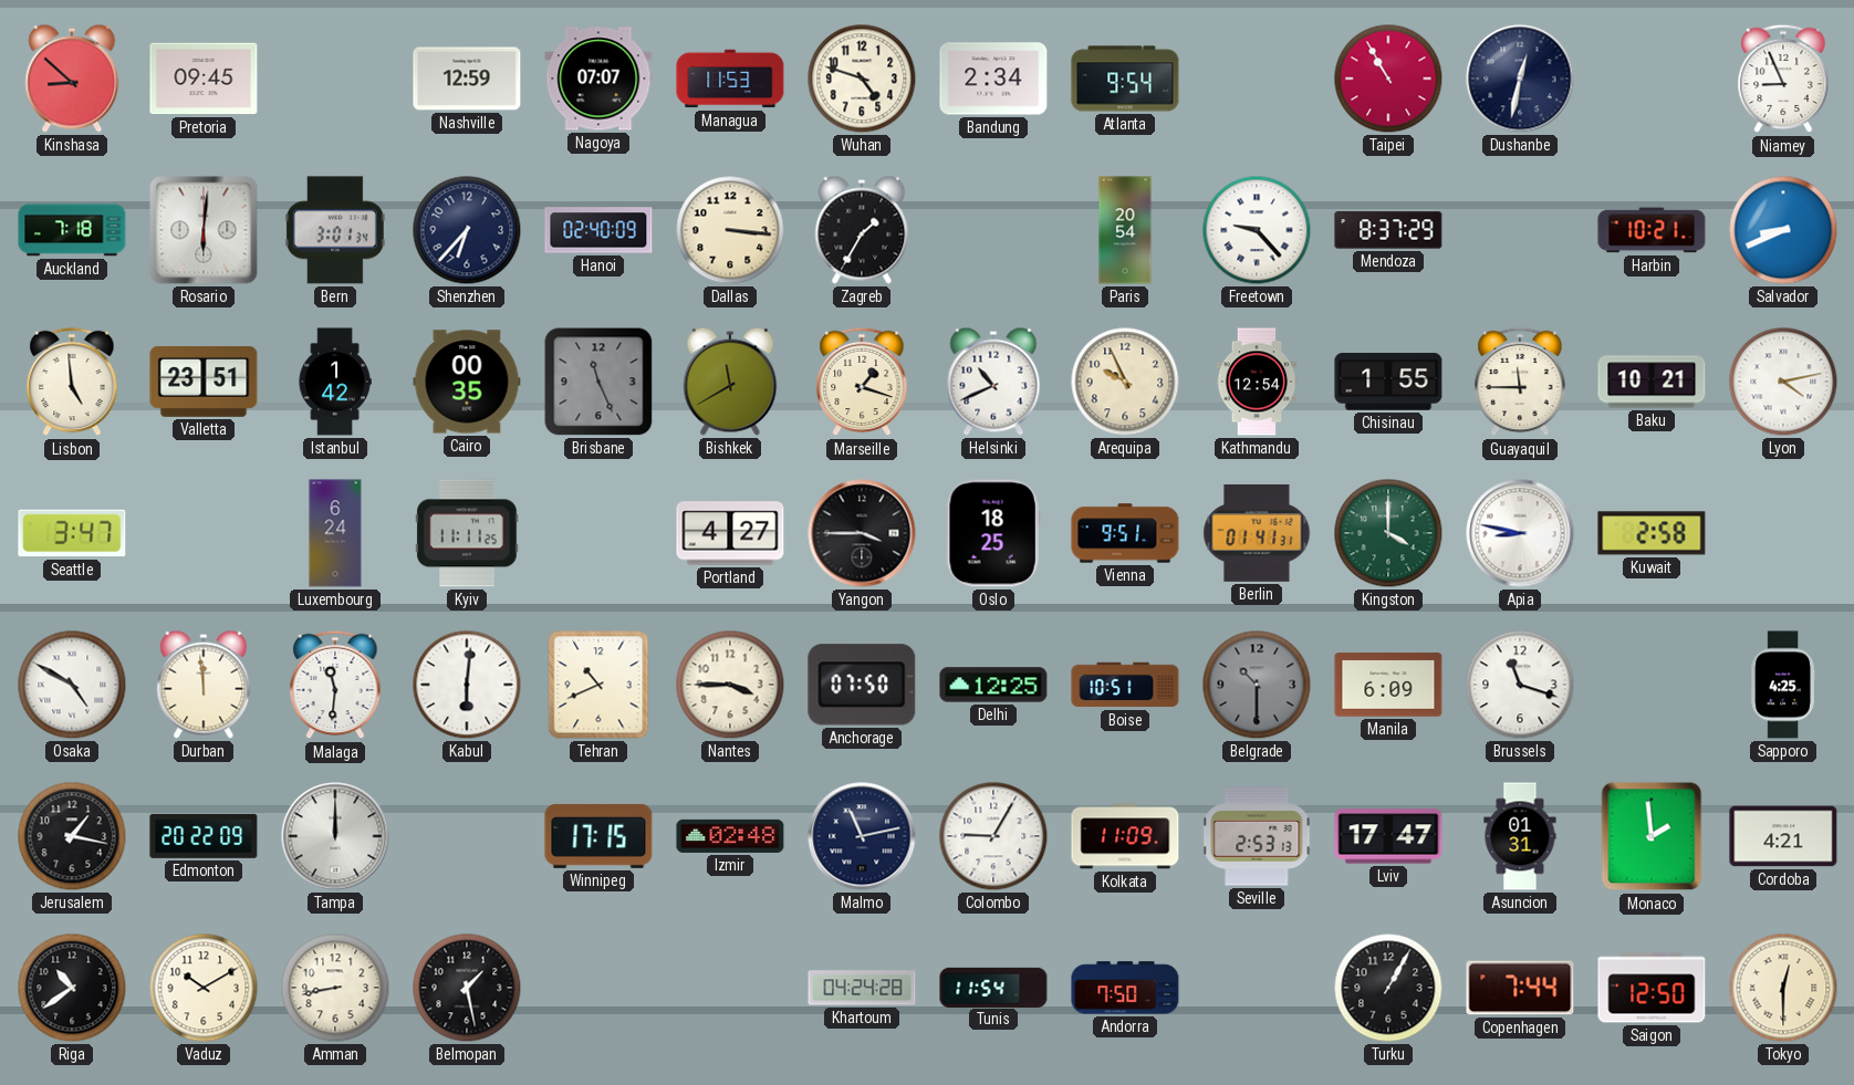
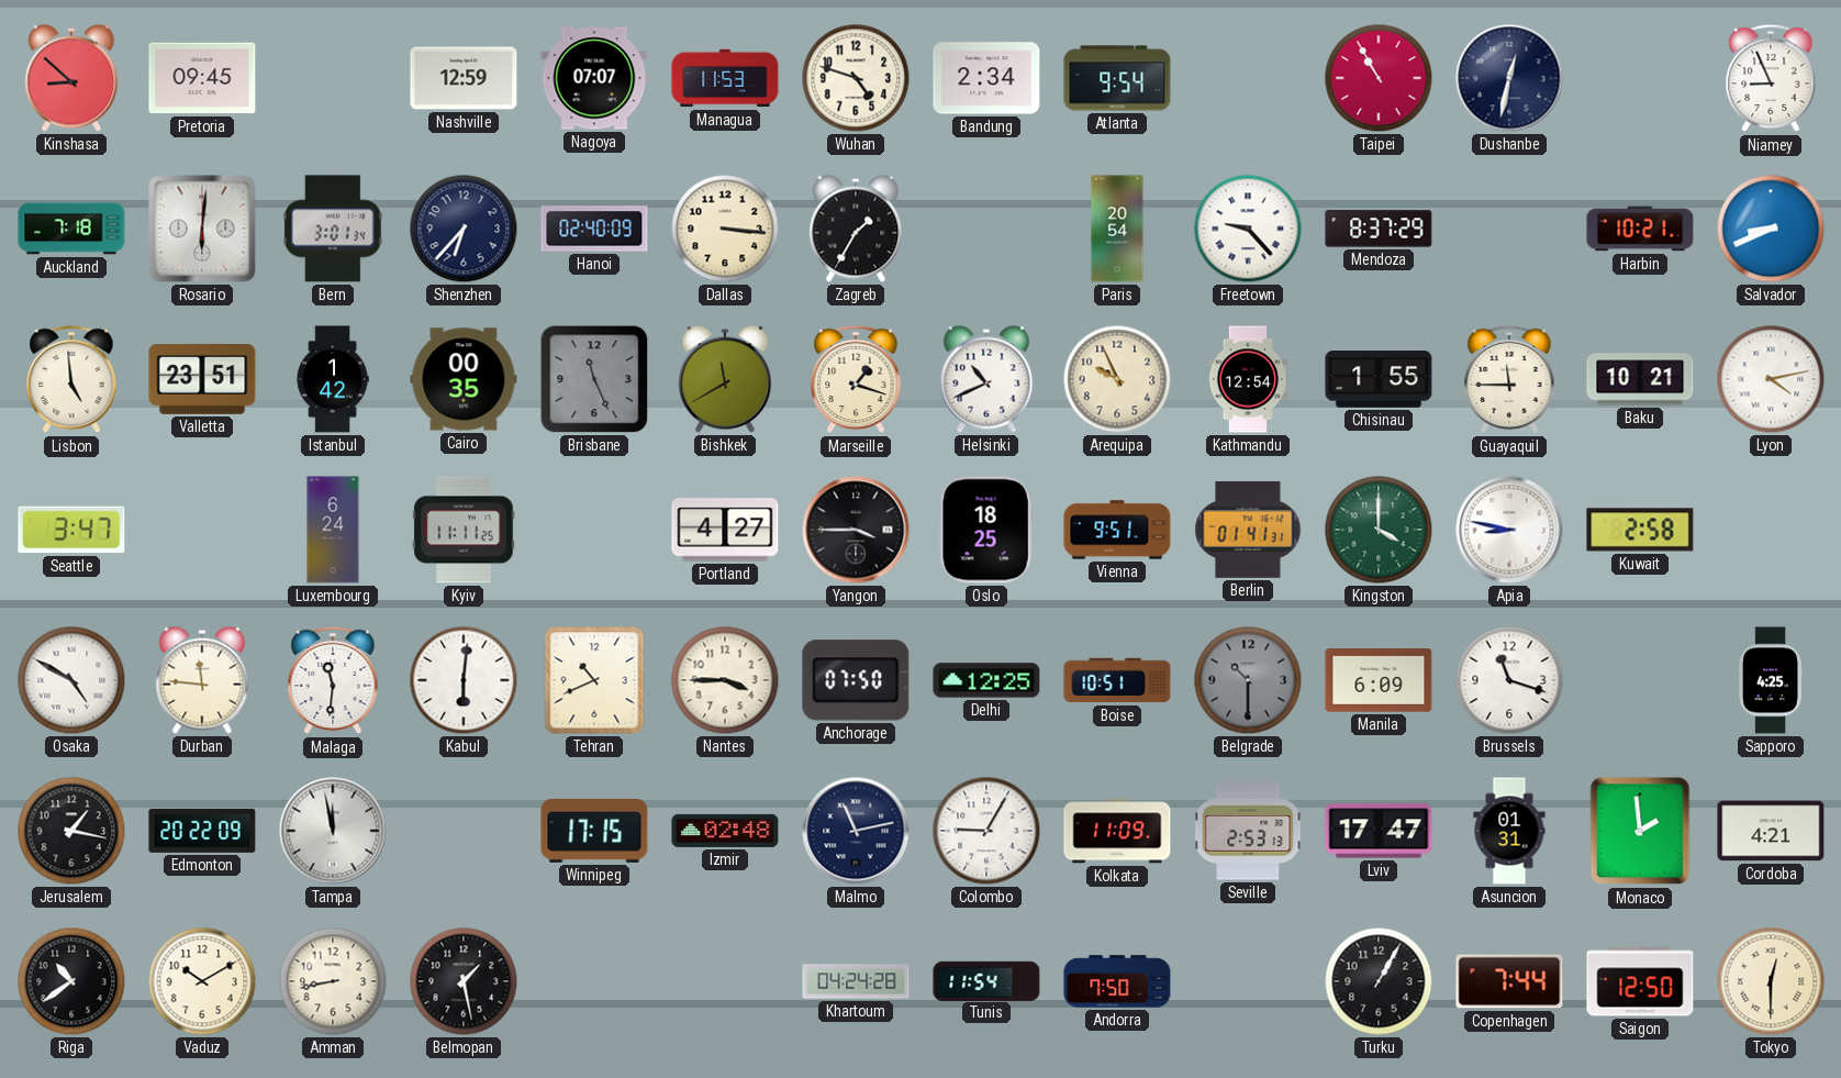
Durban: 11:59 -> 11:46
Tampa: 12:00 -> 11:58
